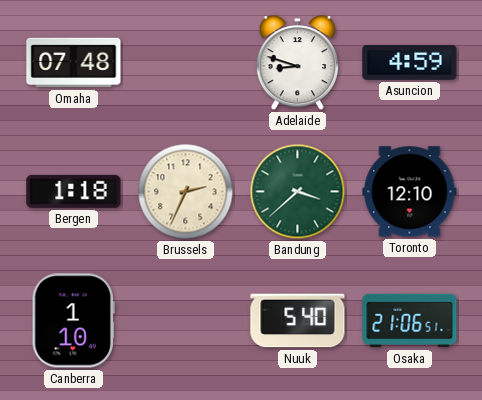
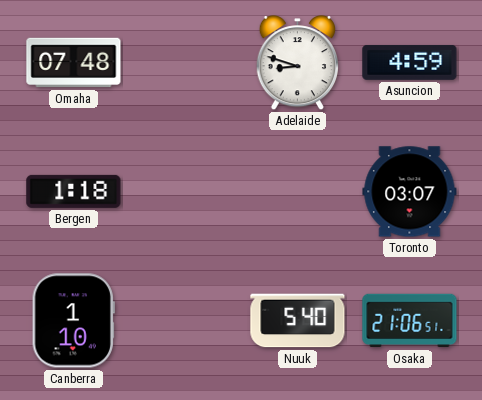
Brussels: 2:34 -> none
Bandung: 3:38 -> none
Toronto: 12:10 -> 03:07
